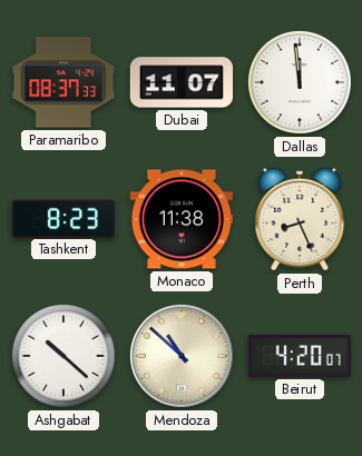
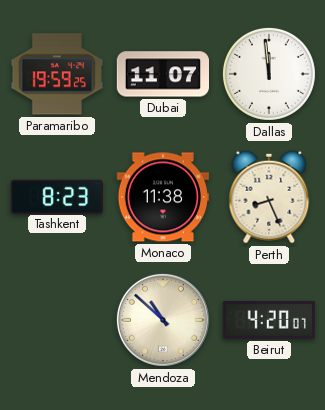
Paramaribo: 08:37 -> 19:59
Ashgabat: 10:22 -> none
